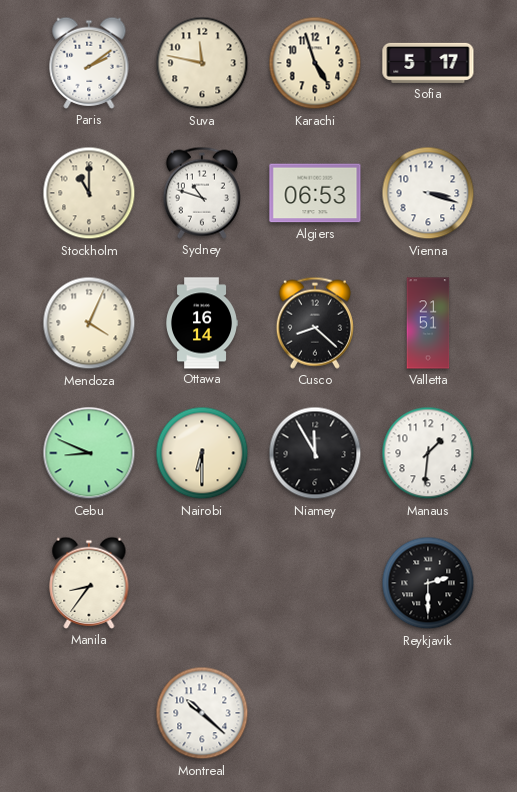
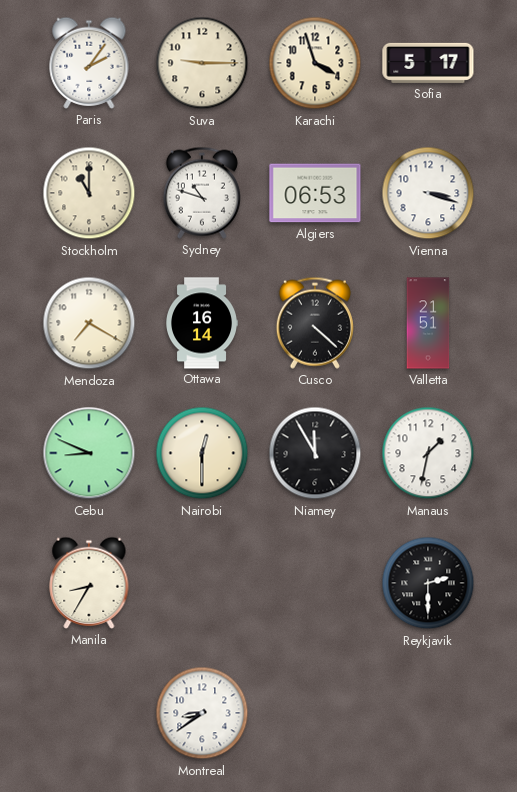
Paris: 2:09 -> 2:06
Suva: 11:47 -> 9:15
Karachi: 4:57 -> 3:57
Mendoza: 4:04 -> 7:20
Cusco: 8:22 -> 4:22
Nairobi: 6:30 -> 12:30
Manaus: 1:31 -> 1:32
Manila: 8:36 -> 8:35
Montreal: 10:22 -> 8:39
